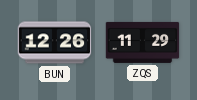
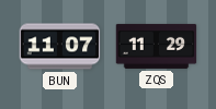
BUN: 12:26 -> 11:07
